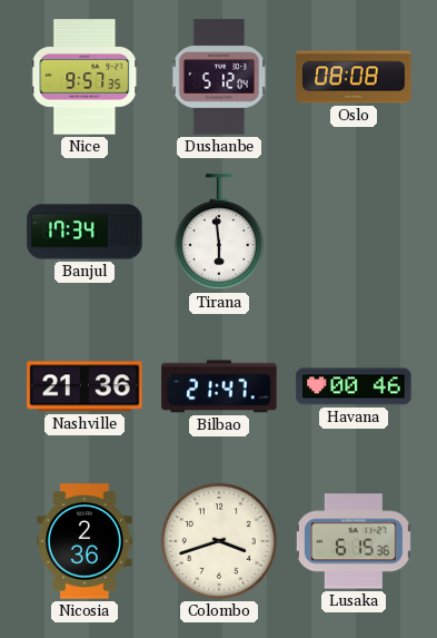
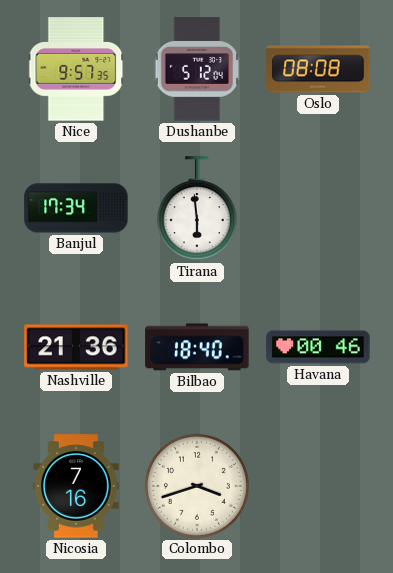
Bilbao: 21:47 -> 18:40
Nicosia: 2:36 -> 7:16
Lusaka: 6:15 -> none
